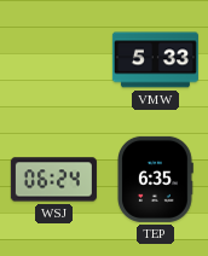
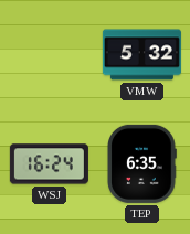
VMW: 5:33 -> 5:32
WSJ: 06:24 -> 16:24
